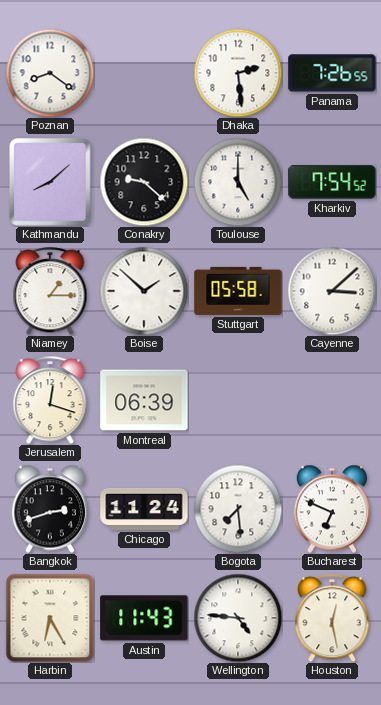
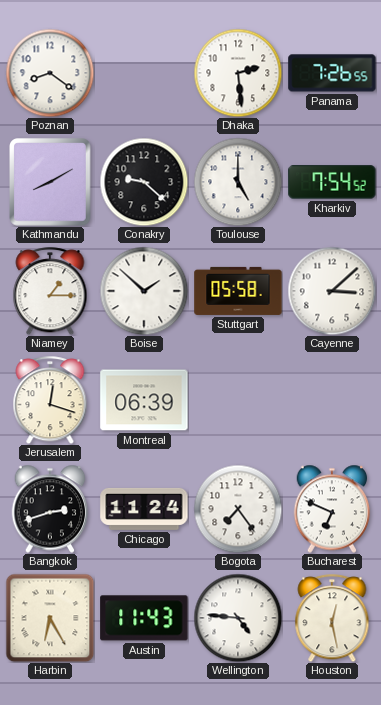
Kathmandu: 8:08 -> 8:10
Bogota: 7:29 -> 7:24
